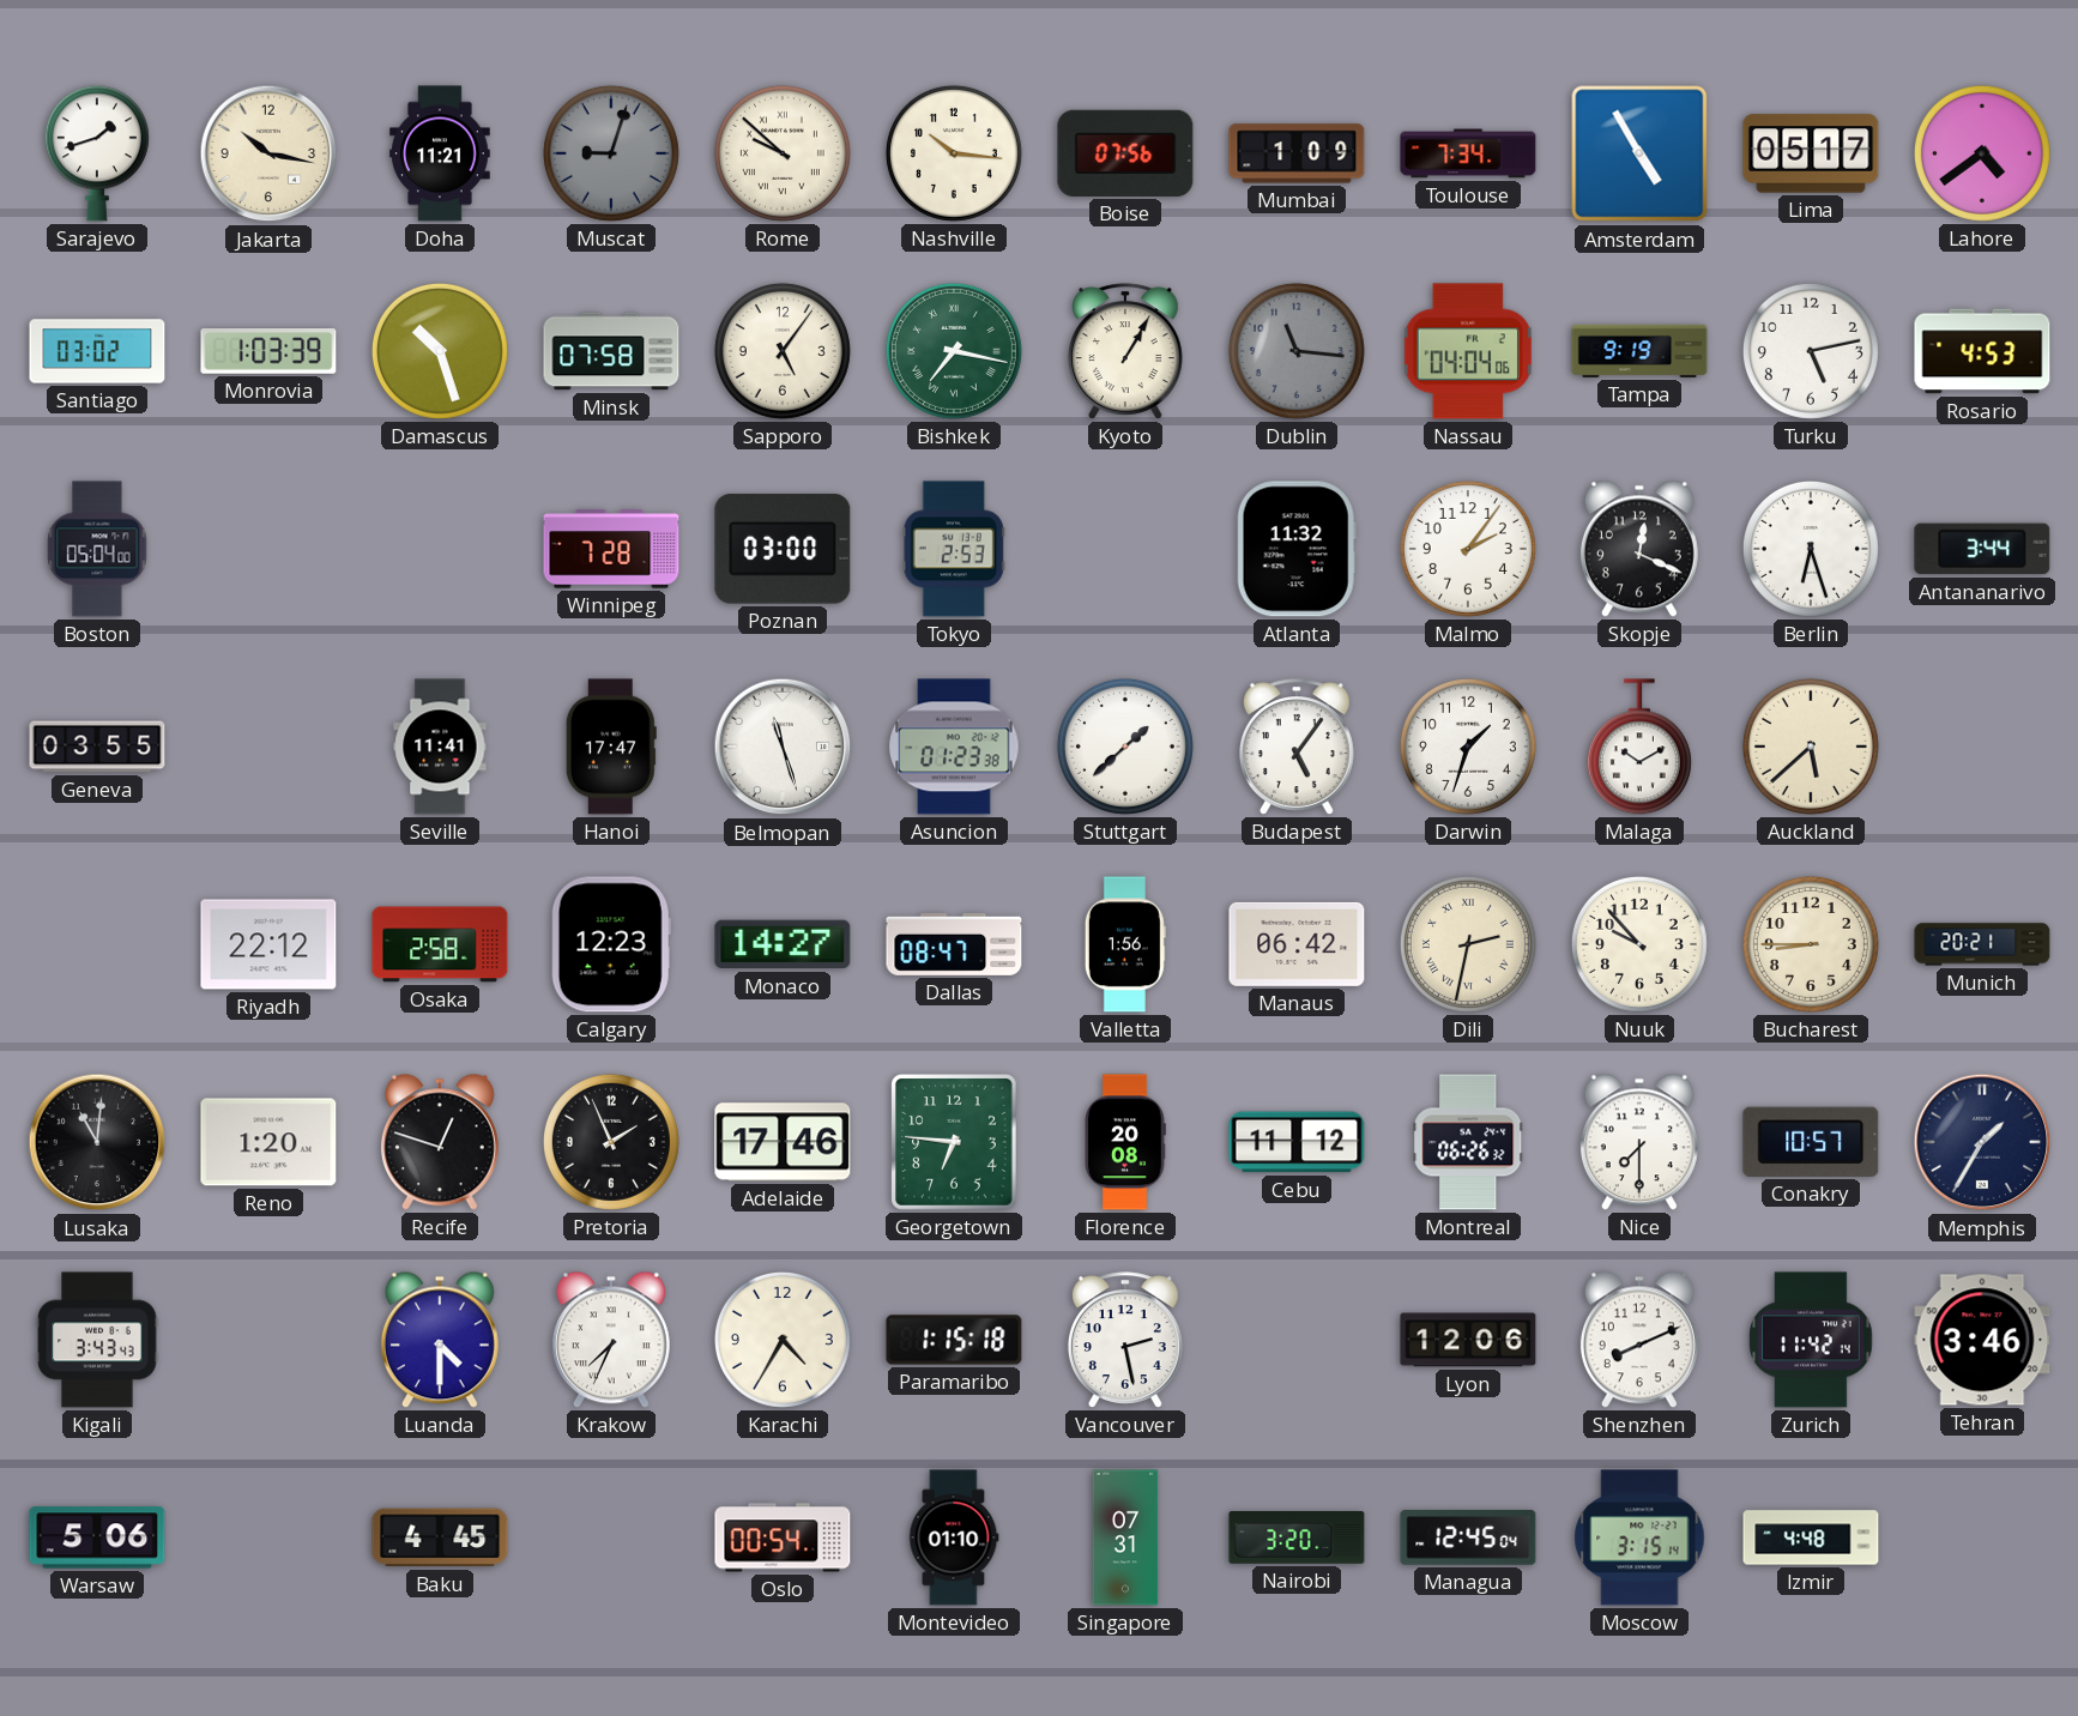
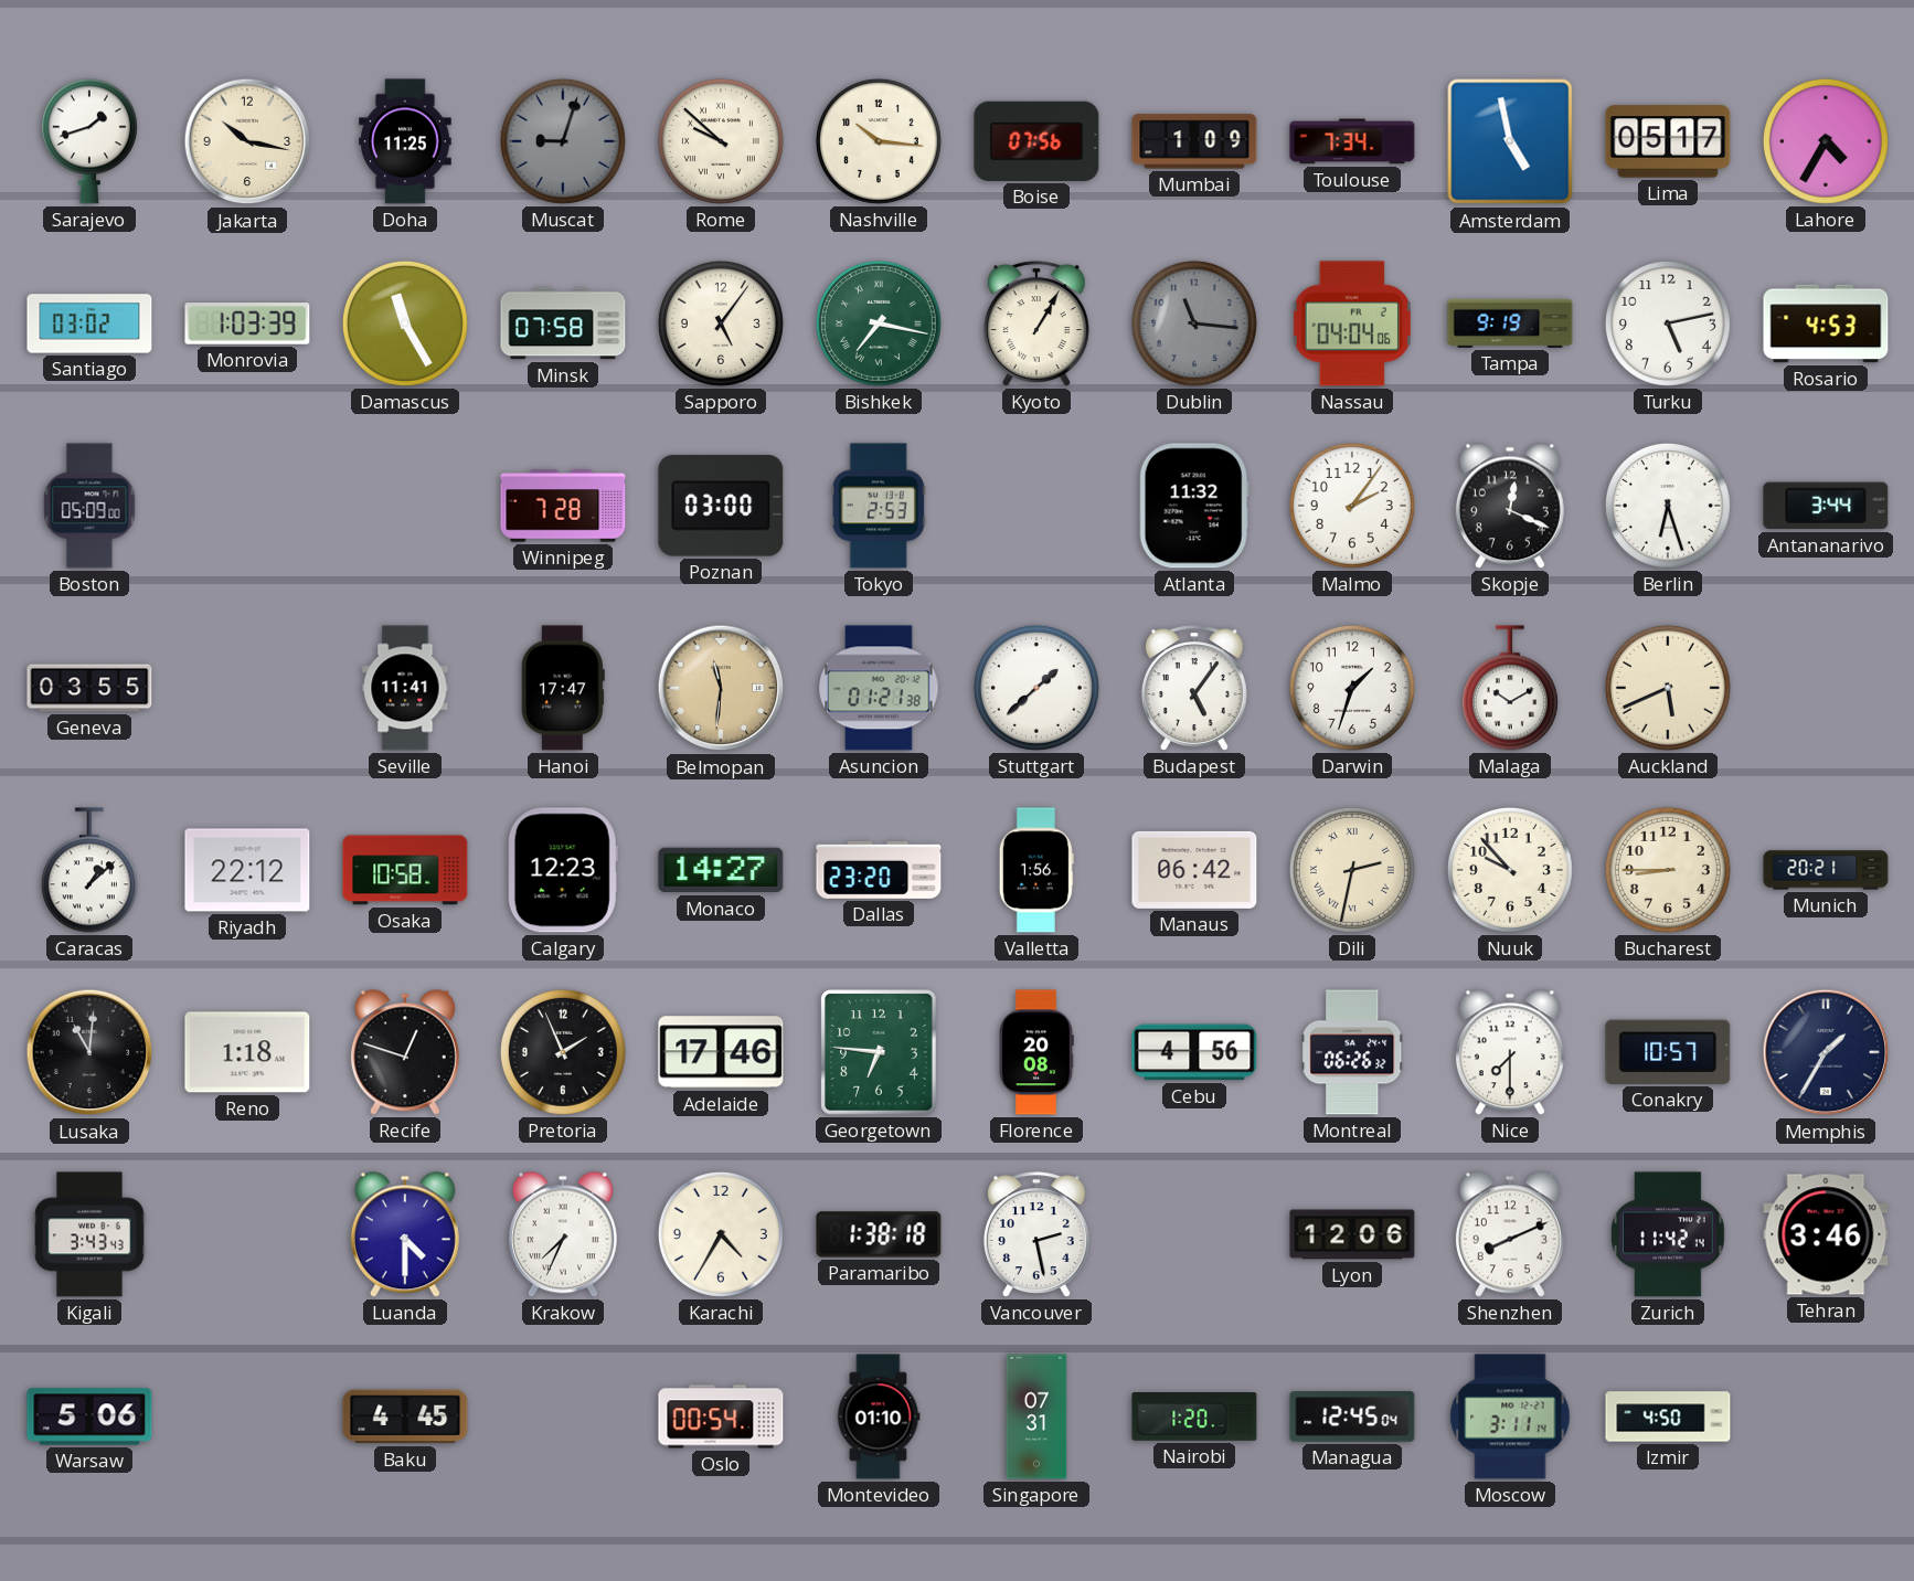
Doha: 11:21 -> 11:25
Amsterdam: 4:55 -> 4:58
Lahore: 4:39 -> 4:35
Damascus: 10:27 -> 11:25
Boston: 05:04 -> 05:09
Belmopan: 11:27 -> 11:31
Belmopan dial: white -> champagne
Asuncion: 01:23 -> 01:21
Auckland: 5:38 -> 5:41
Caracas: none -> 1:08
Osaka: 2:58 -> 10:58
Dallas: 08:47 -> 23:20
Reno: 1:20 -> 1:18
Cebu: 11:12 -> 4:56
Paramaribo: 1:15 -> 1:38
Nairobi: 3:20 -> 1:20
Moscow: 3:15 -> 3:11
Izmir: 4:48 -> 4:50
